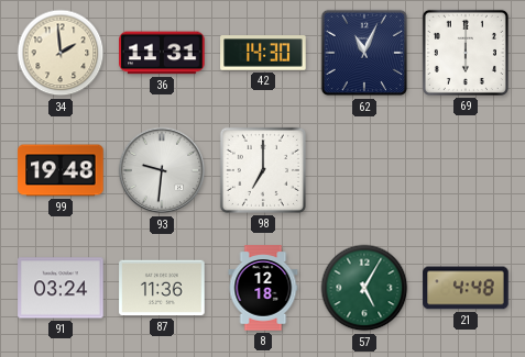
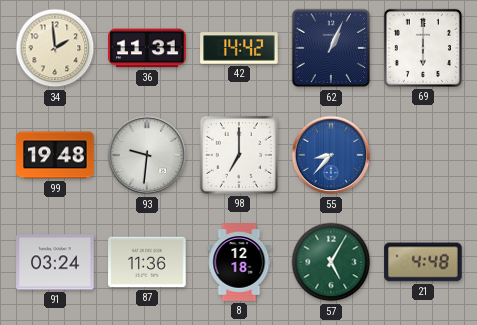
42: 14:30 -> 14:42
62: 11:04 -> 1:04
55: none -> 8:37
